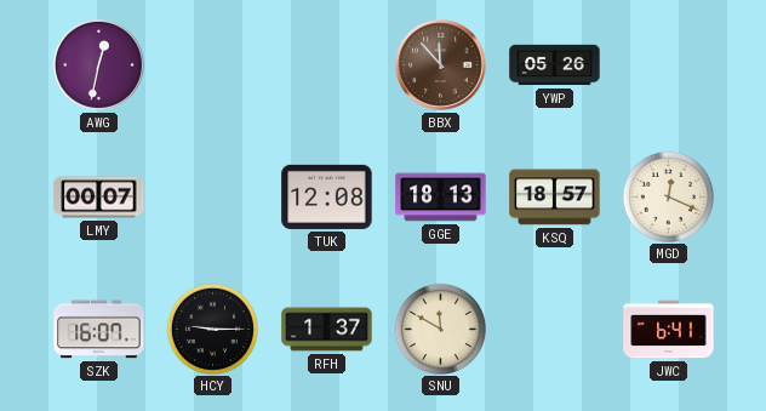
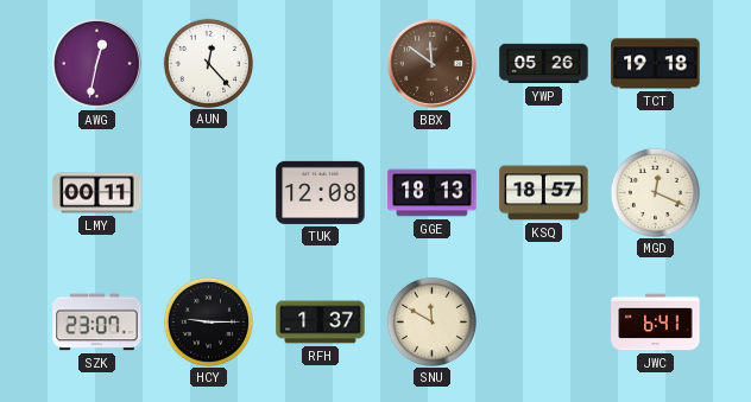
AUN: none -> 12:23
BBX: 11:53 -> 11:51
TCT: none -> 19:18
LMY: 00:07 -> 00:11
SZK: 16:07 -> 23:07
